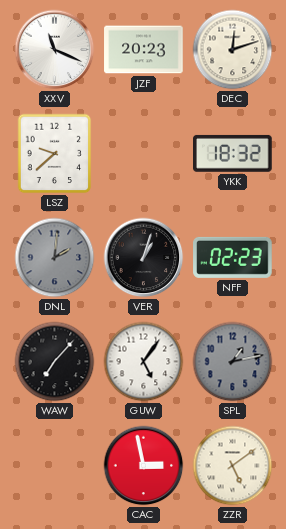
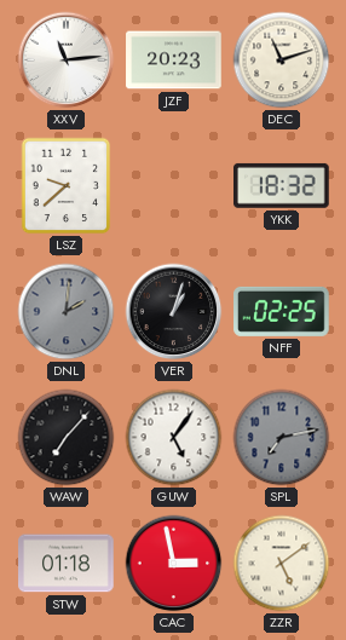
XXV: 11:19 -> 11:14
DEC: 12:12 -> 11:12
NFF: 02:23 -> 02:25
SPL: 1:13 -> 7:13
STW: none -> 01:18
